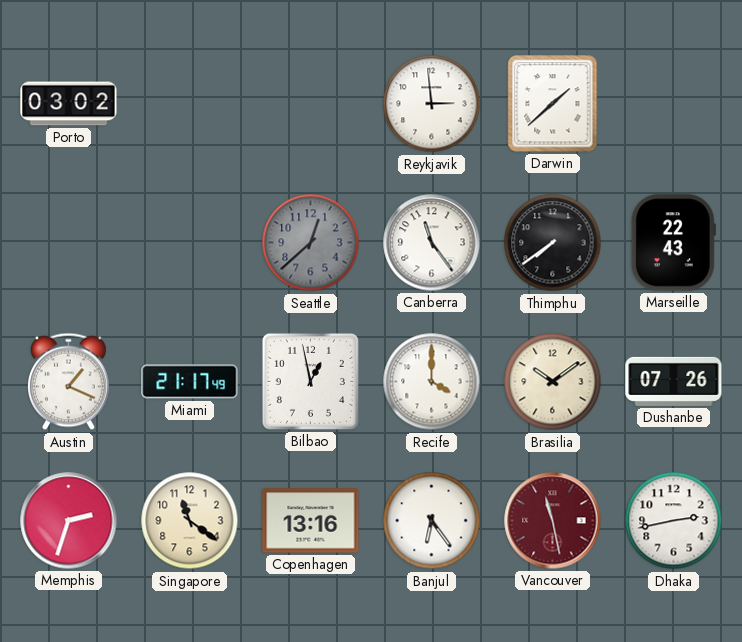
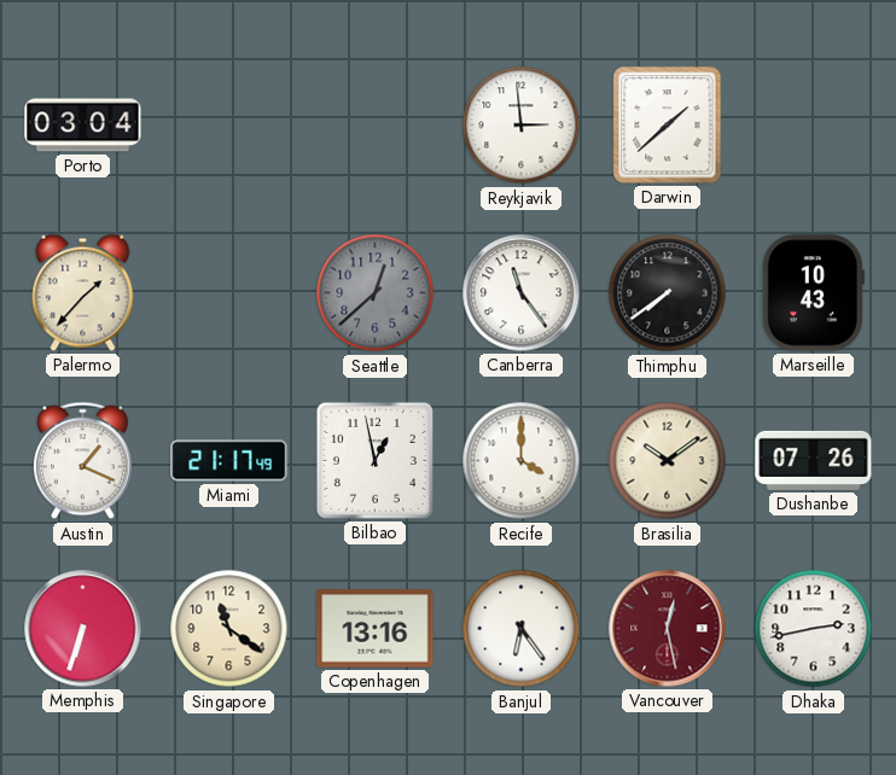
Porto: 03:02 -> 03:04
Palermo: none -> 1:37
Marseille: 22:43 -> 10:43
Memphis: 2:33 -> 6:33
Vancouver: 11:28 -> 12:28
